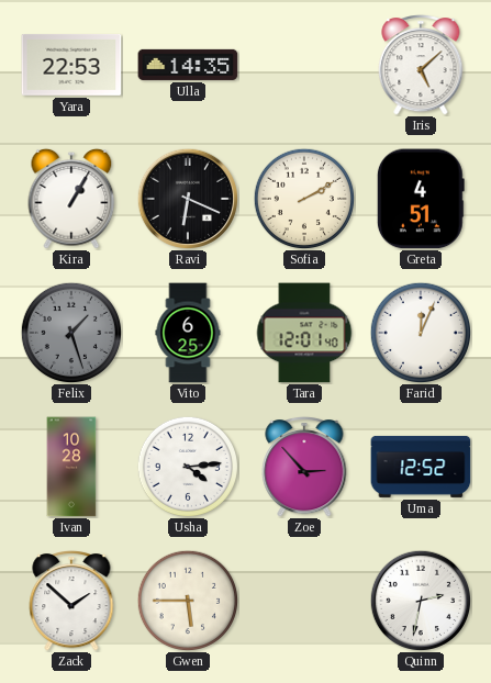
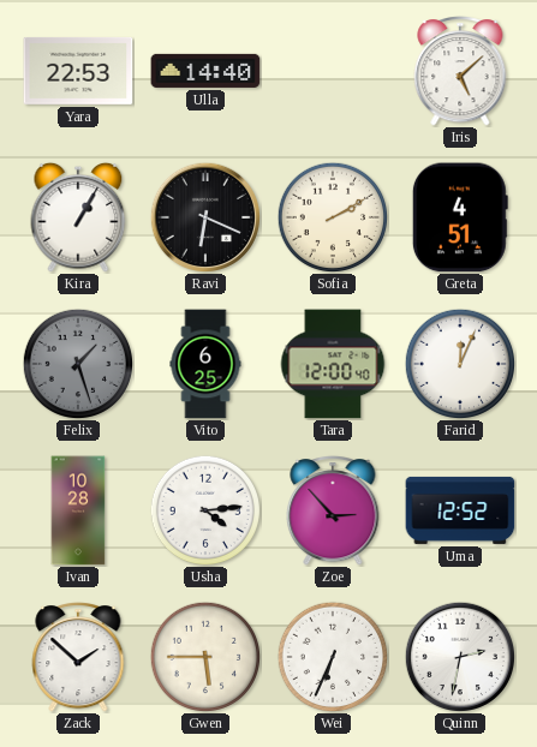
Ulla: 14:35 -> 14:40
Tara: 12:01 -> 12:00
Wei: none -> 6:34
